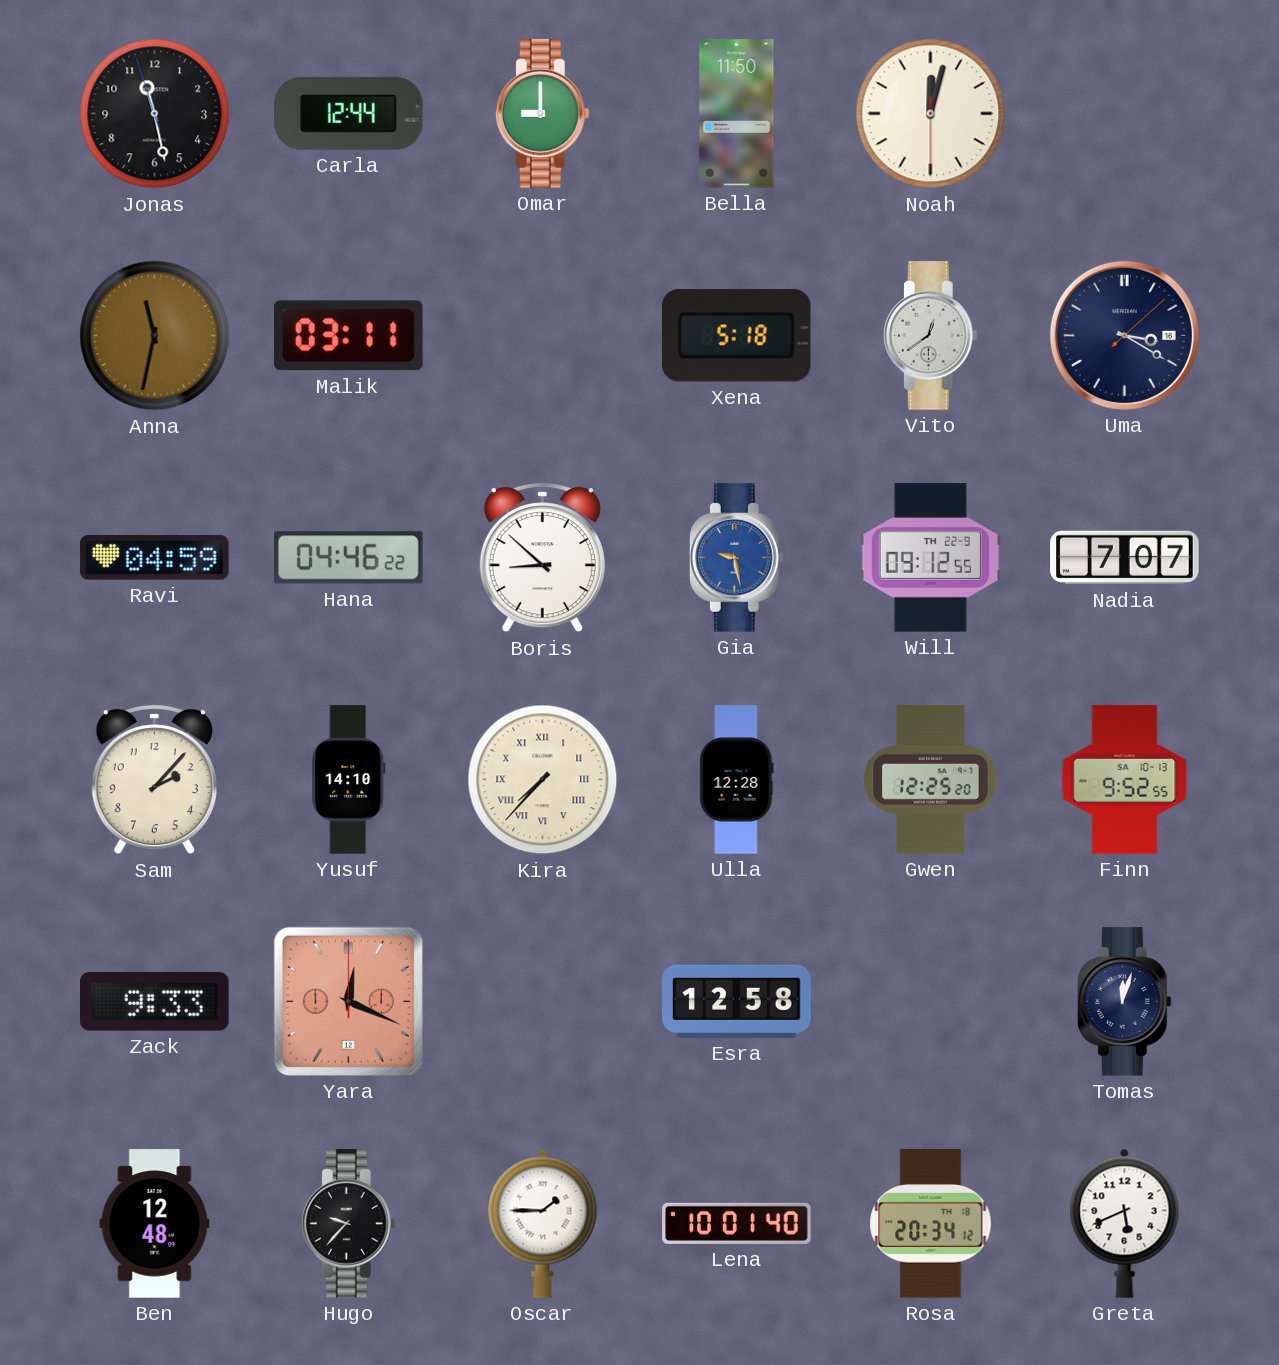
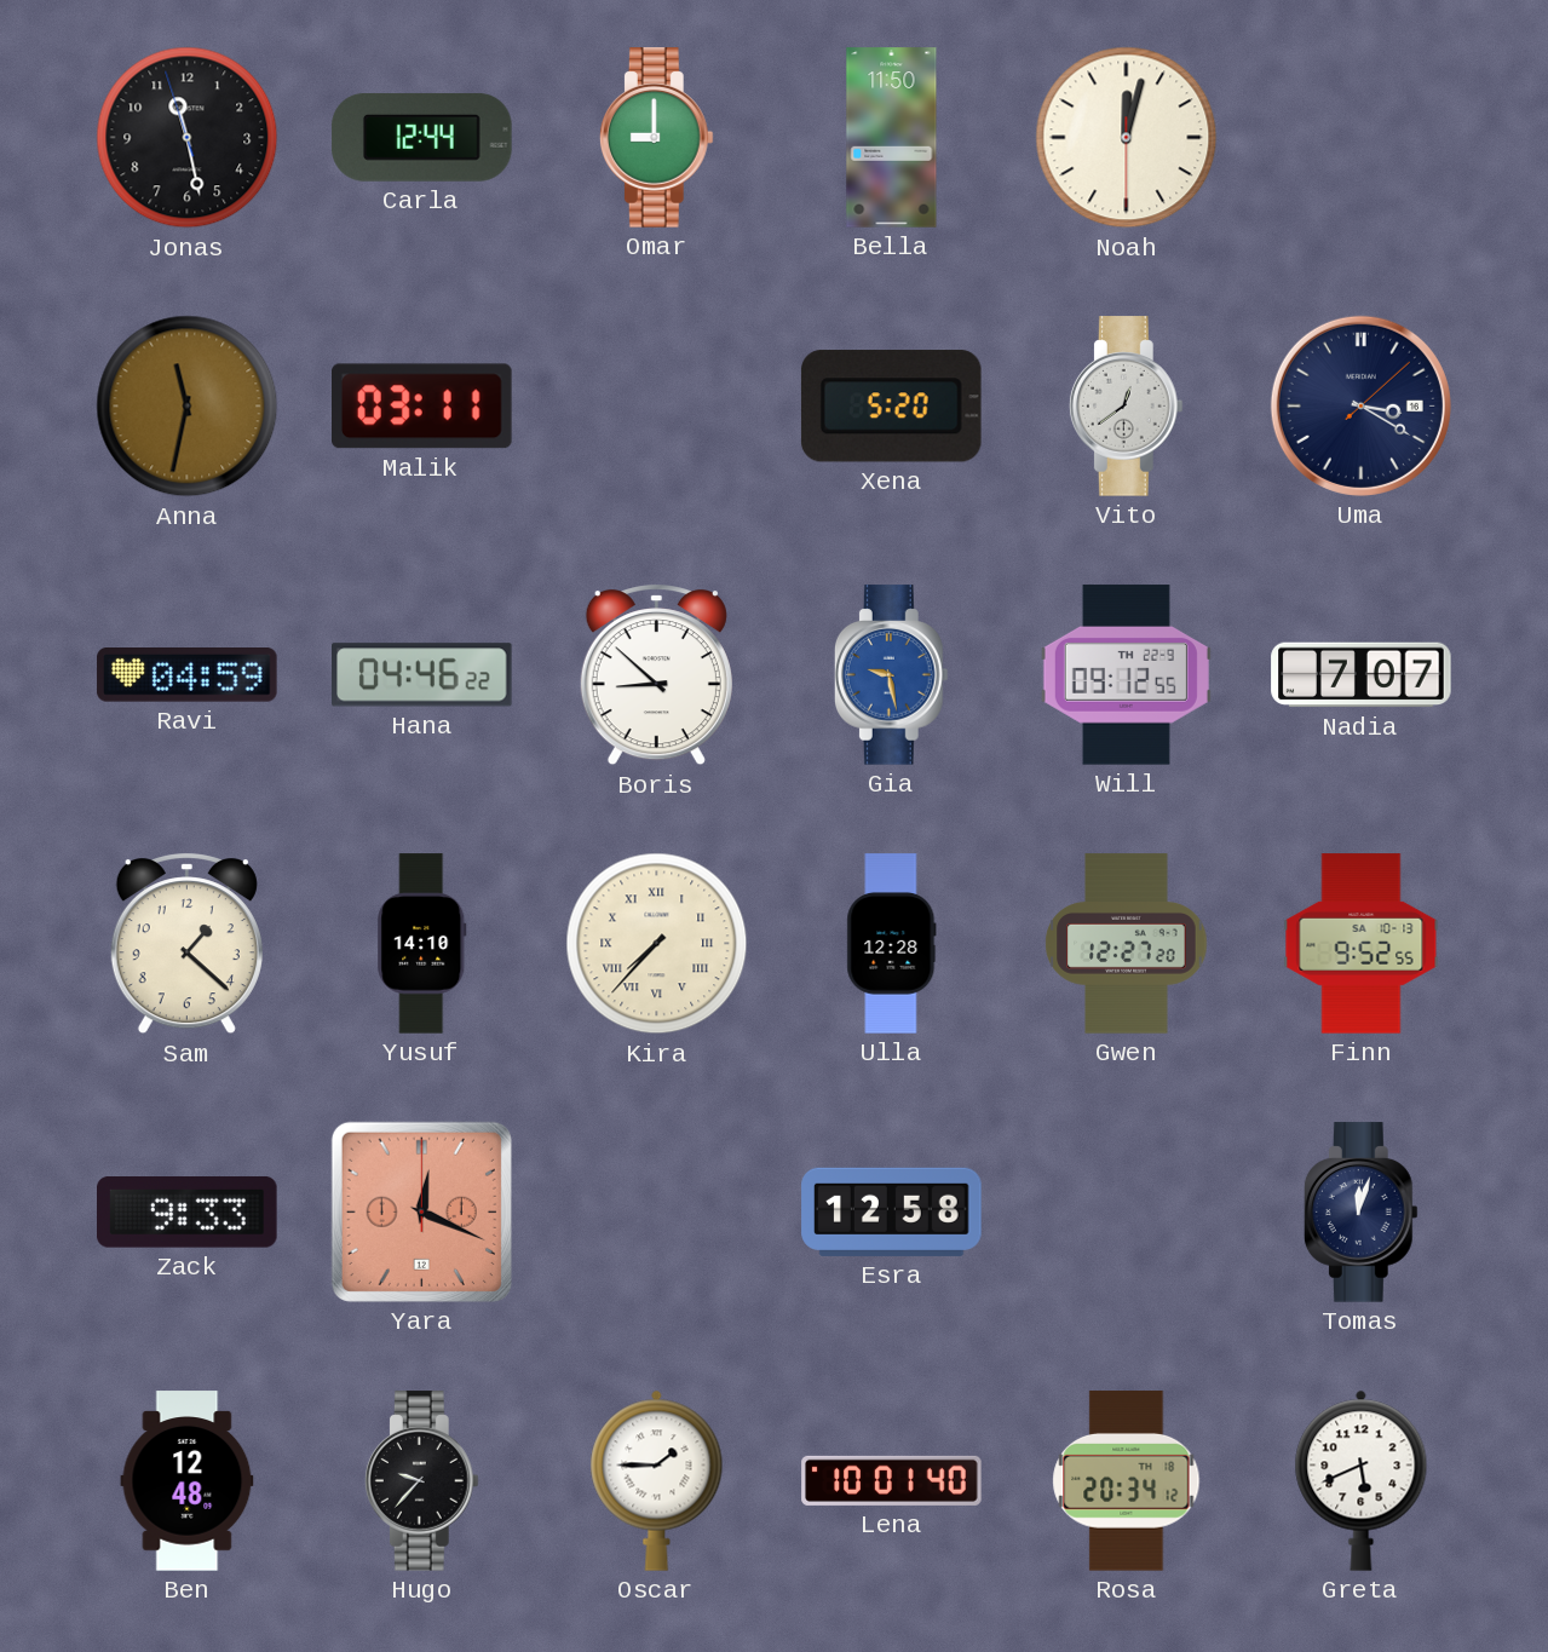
Xena: 5:18 -> 5:20
Sam: 2:07 -> 1:22
Gwen: 12:25 -> 12:27
